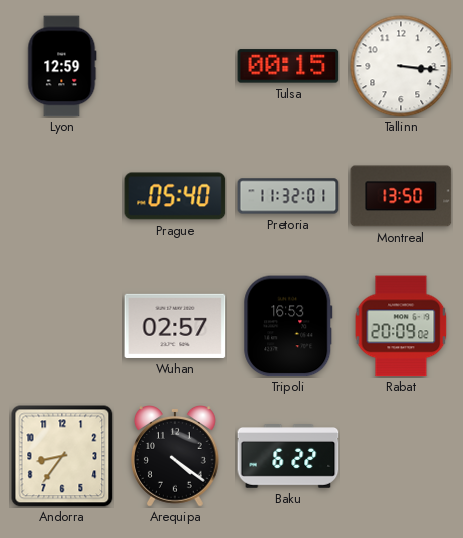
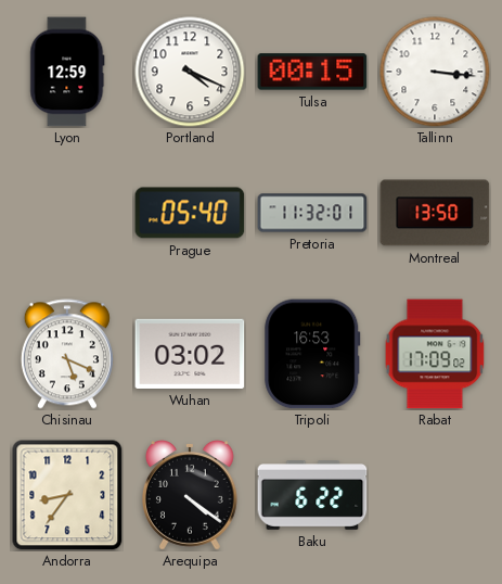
Portland: none -> 4:19
Chisinau: none -> 5:19
Wuhan: 02:57 -> 03:02
Rabat: 20:09 -> 17:09
